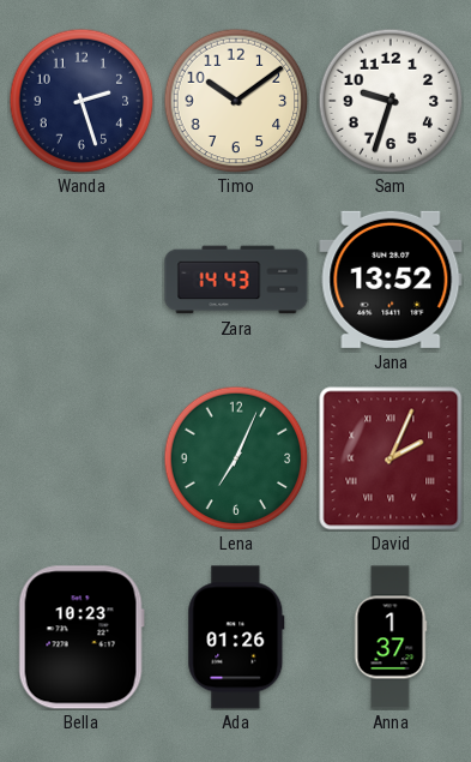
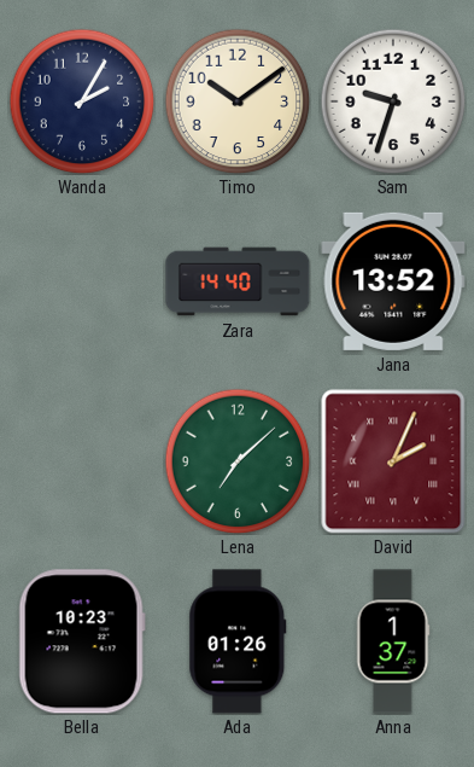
Wanda: 2:27 -> 2:05
Zara: 14:43 -> 14:40
Lena: 7:04 -> 7:08
